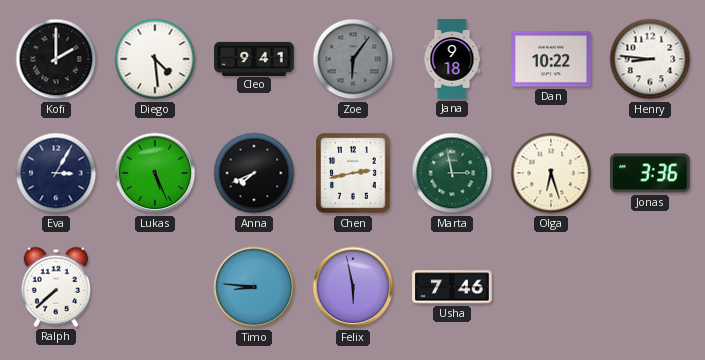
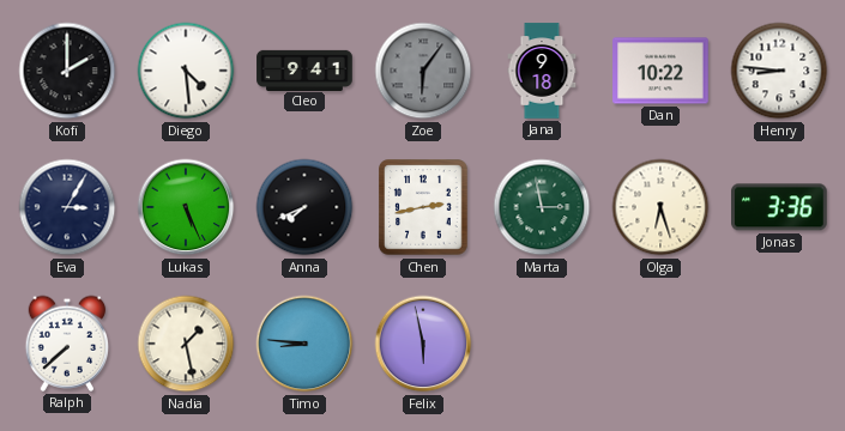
Nadia: none -> 1:28
Usha: 7:46 -> none
